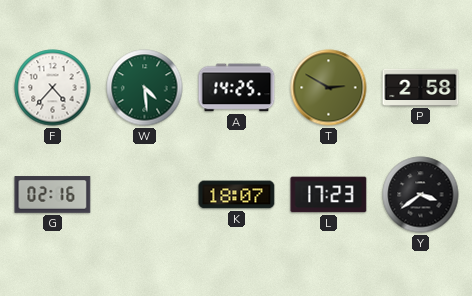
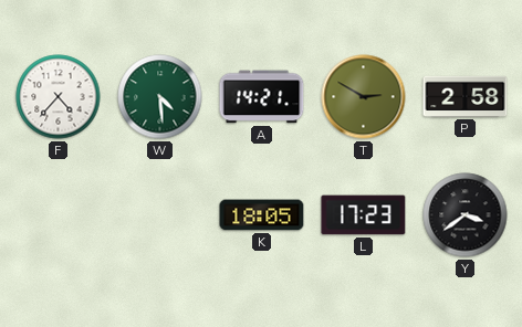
A: 14:25 -> 14:21
G: 02:16 -> none
K: 18:07 -> 18:05
